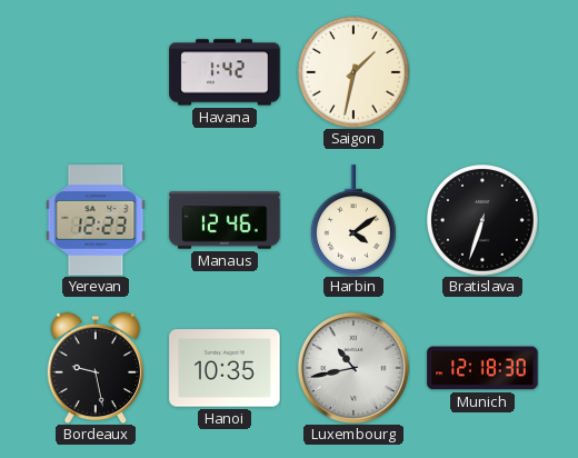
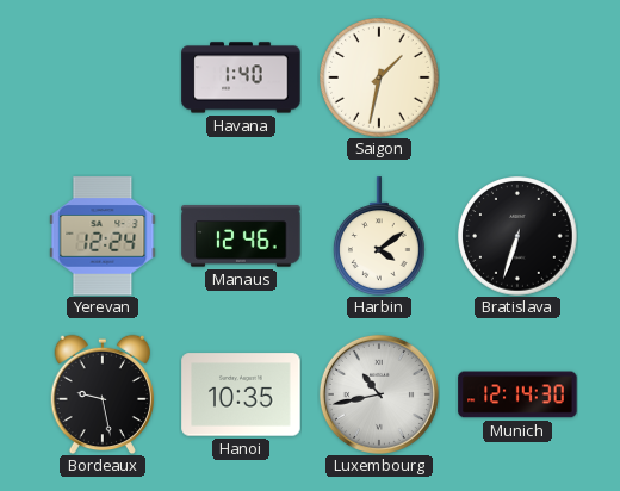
Havana: 1:42 -> 1:40
Yerevan: 12:23 -> 12:24
Munich: 12:18 -> 12:14
